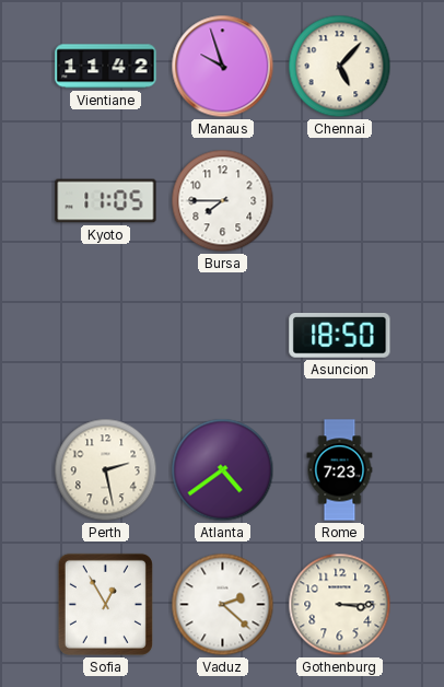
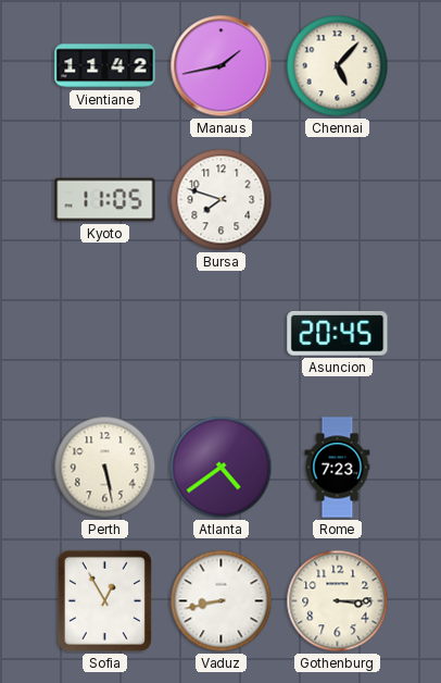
Manaus: 9:57 -> 1:43
Bursa: 7:45 -> 7:48
Asuncion: 18:50 -> 20:45
Perth: 2:28 -> 5:28
Vaduz: 2:22 -> 8:43
